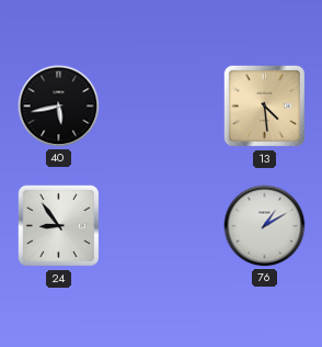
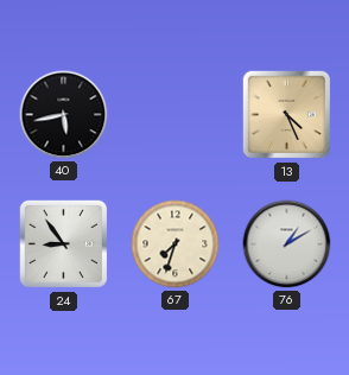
13: 4:29 -> 4:26
67: none -> 7:33
